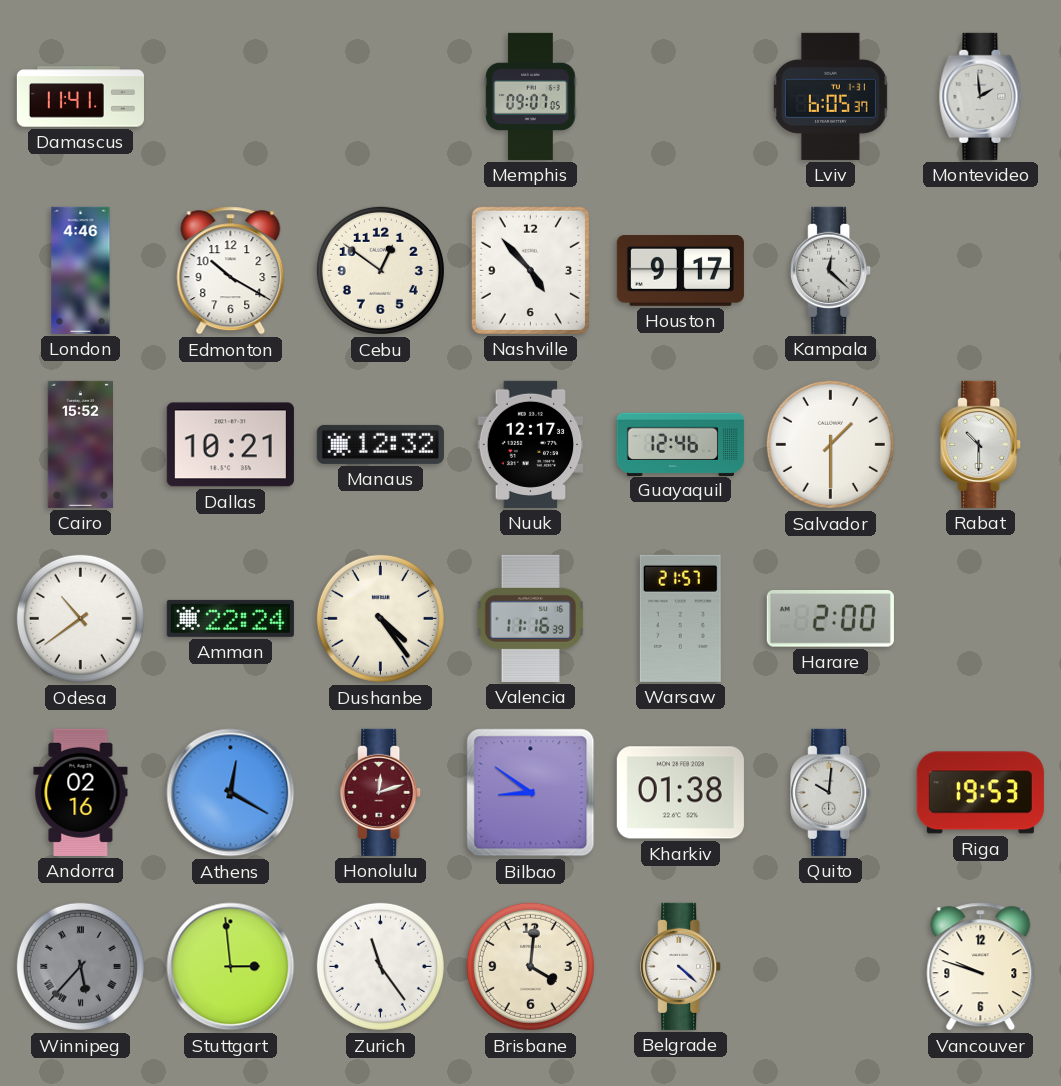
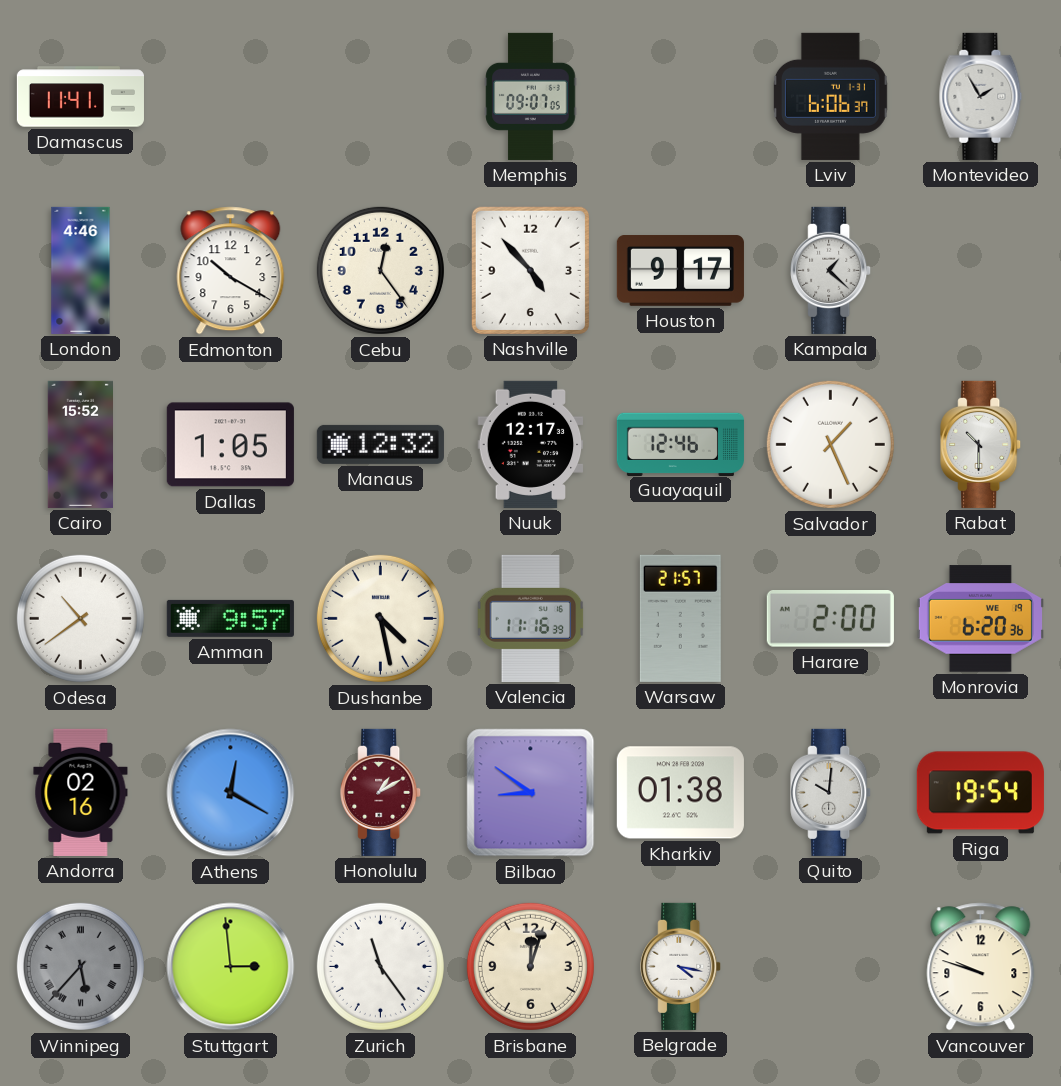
Lviv: 6:05 -> 6:06
Montevideo: 1:59 -> 1:55
Cebu: 12:51 -> 12:24
Kampala: 12:22 -> 1:22
Dallas: 10:21 -> 1:05
Salvador: 1:30 -> 1:26
Amman: 22:24 -> 9:57
Dushanbe: 4:24 -> 4:28
Monrovia: none -> 6:20
Honolulu: 12:12 -> 1:10
Riga: 19:53 -> 19:54
Brisbane: 4:01 -> 12:03
Belgrade: 4:22 -> 4:17
